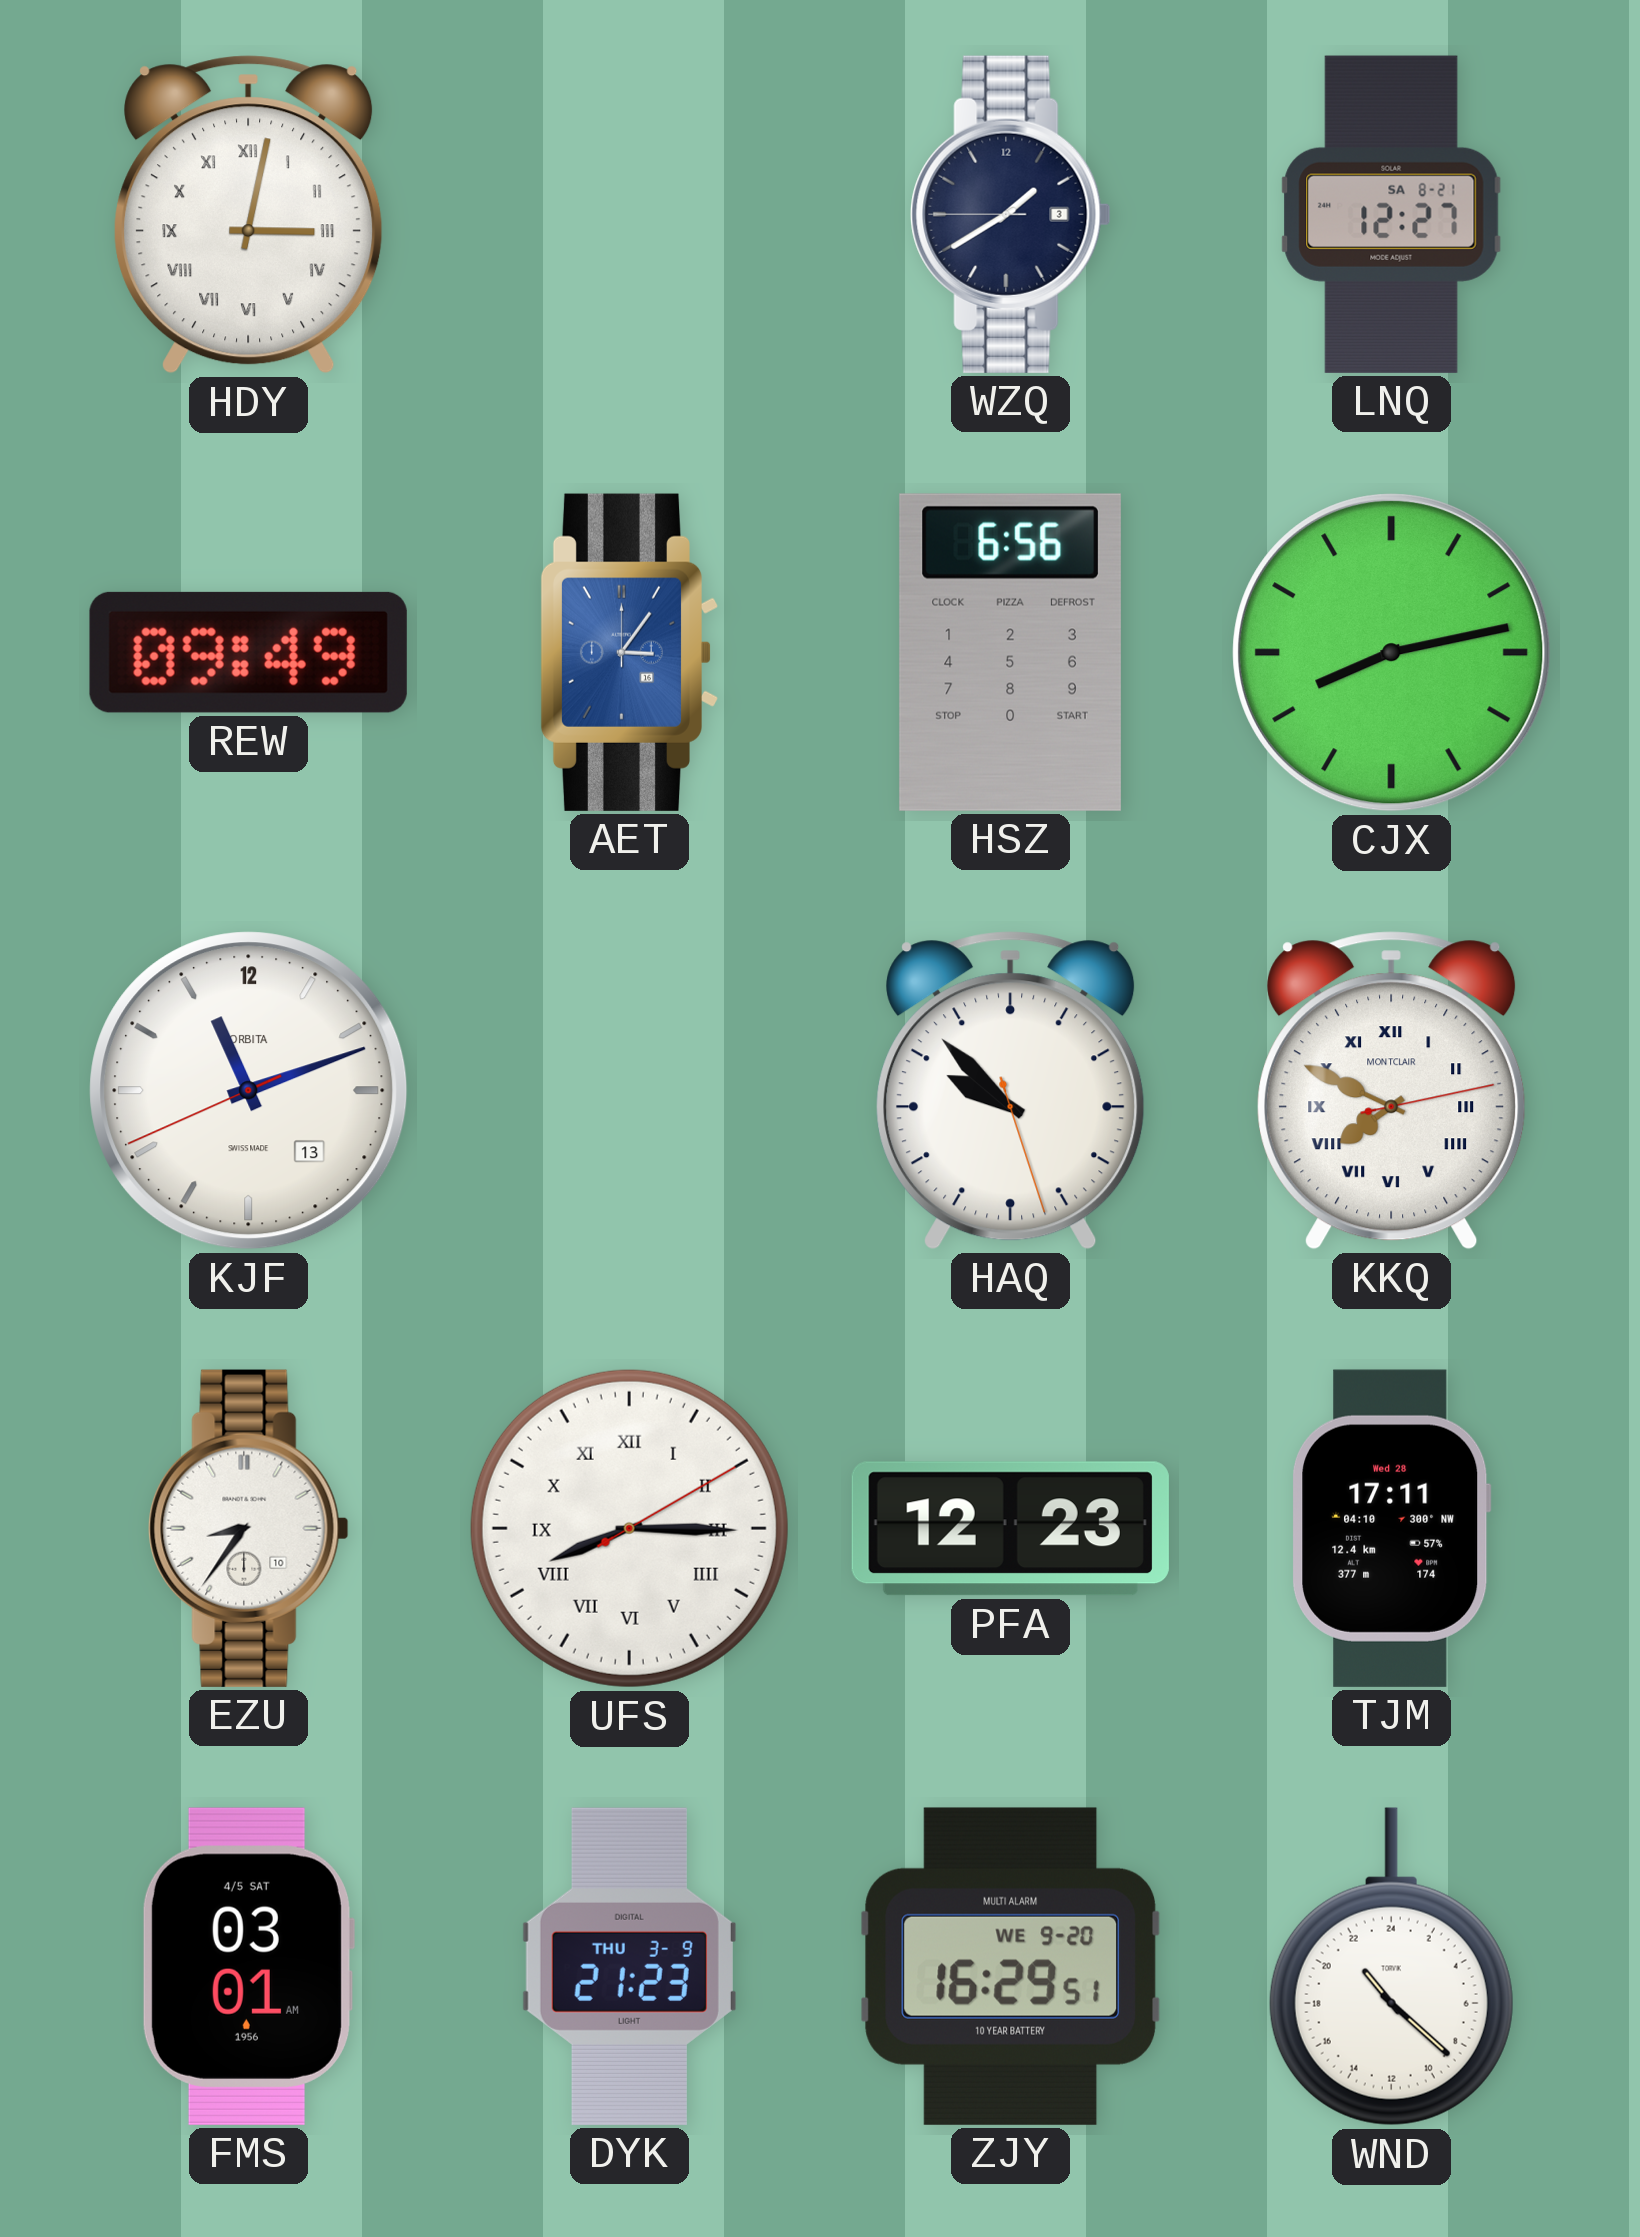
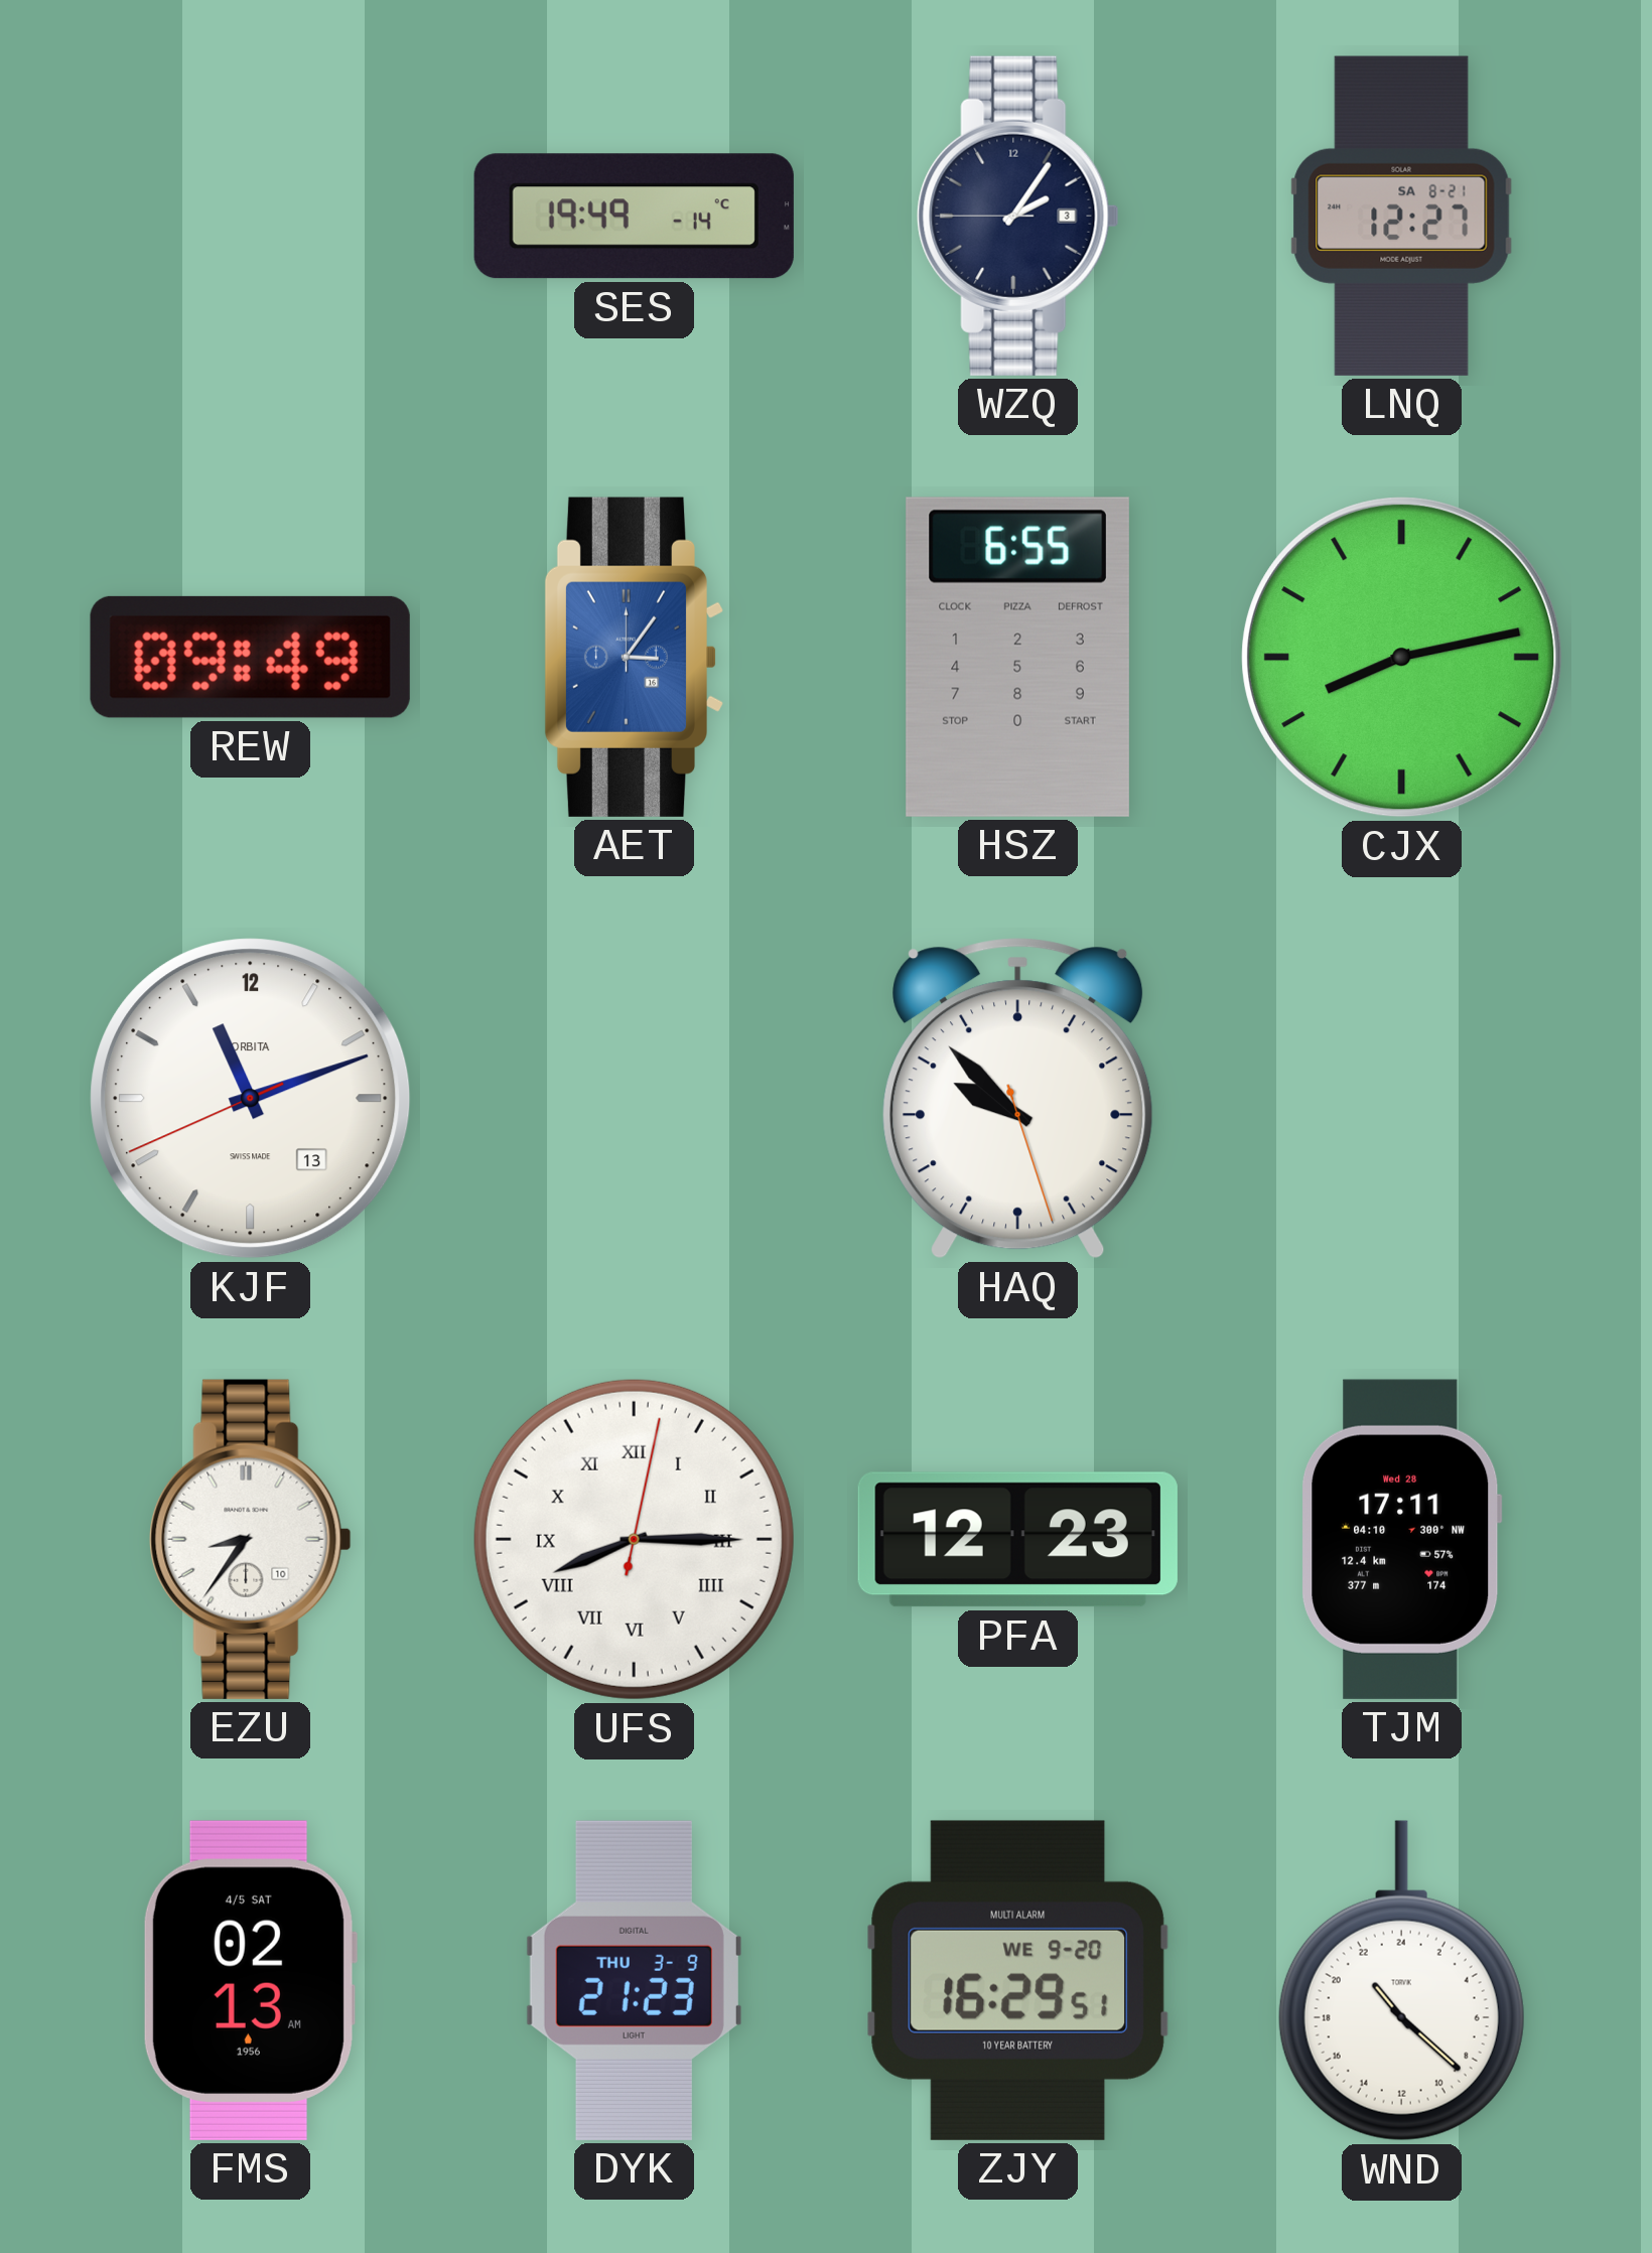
HDY: 3:02 -> none
SES: none -> 19:49
WZQ: 1:39 -> 2:05
HSZ: 6:56 -> 6:55
KKQ: 7:49 -> none
UFS: 8:15:10 -> 8:15:02
FMS: 03:01 -> 02:13
